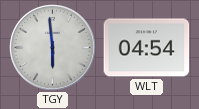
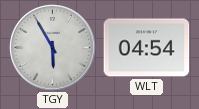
TGY: 5:59 -> 5:55
